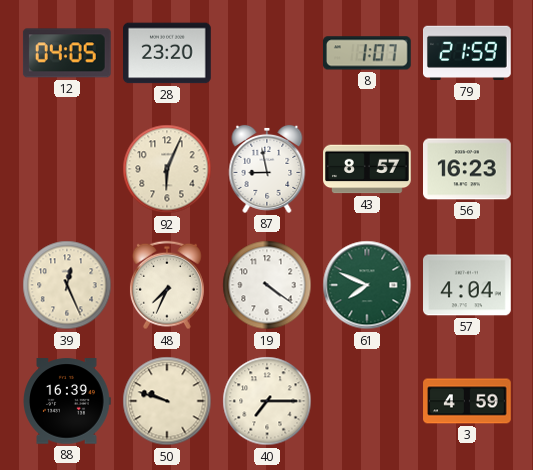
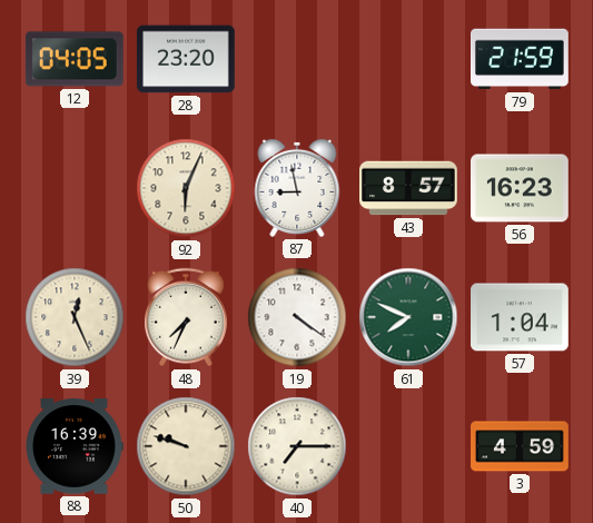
8: 1:07 -> none
57: 4:04 -> 1:04
